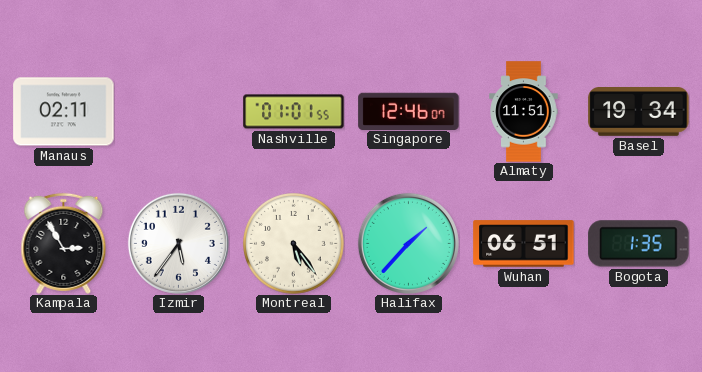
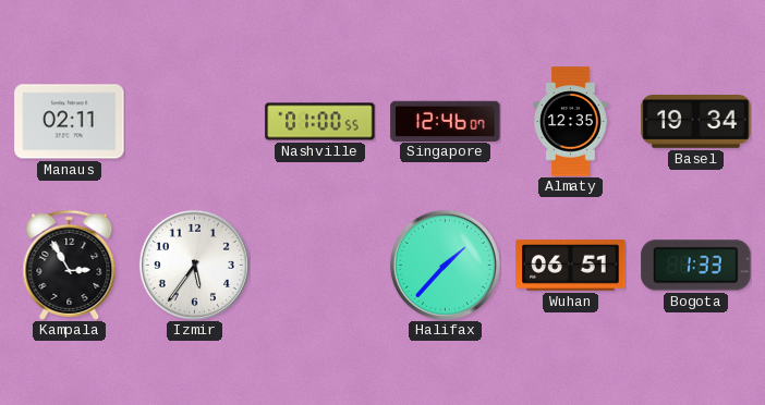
Nashville: 01:01 -> 01:00
Almaty: 11:51 -> 12:35
Montreal: 5:24 -> none
Bogota: 1:35 -> 1:33
